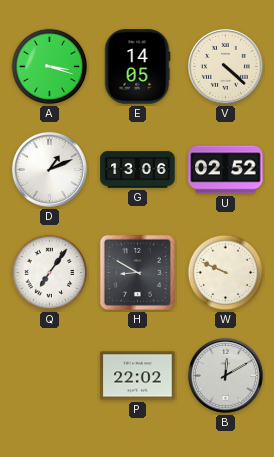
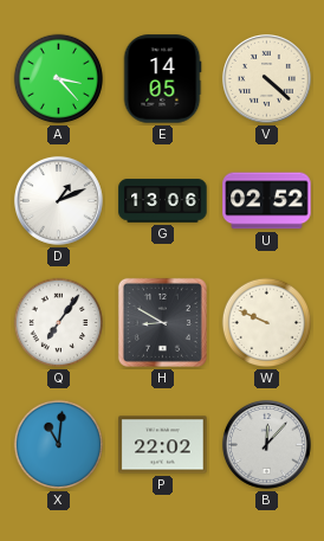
A: 3:18 -> 3:23
X: none -> 11:01
B: 12:10 -> 12:07
